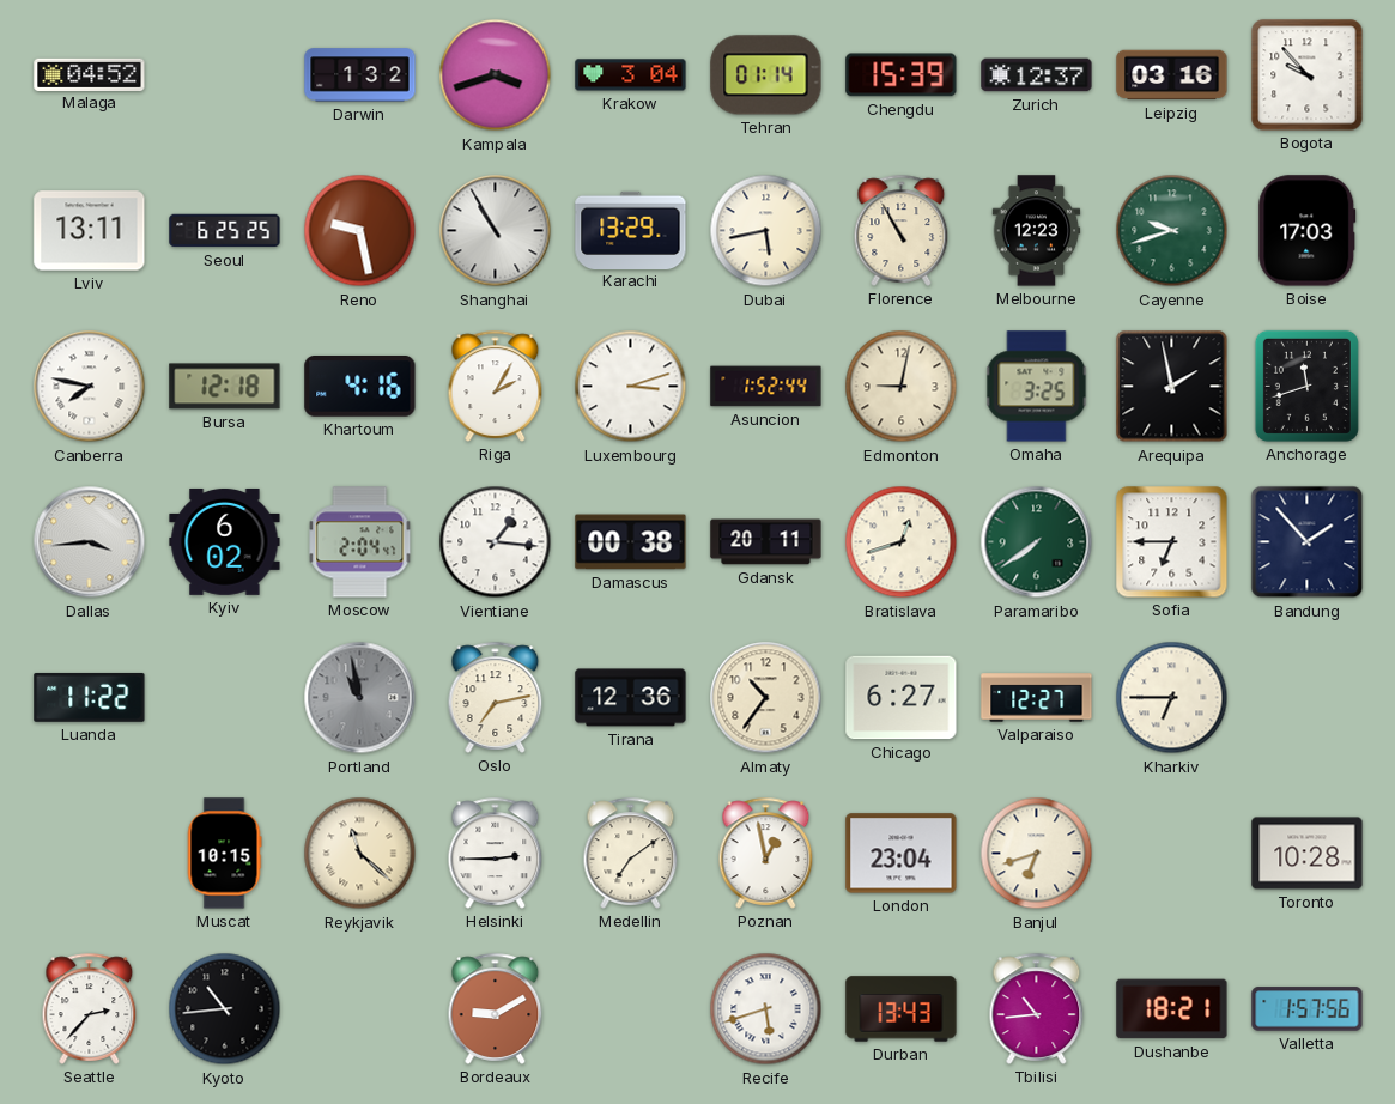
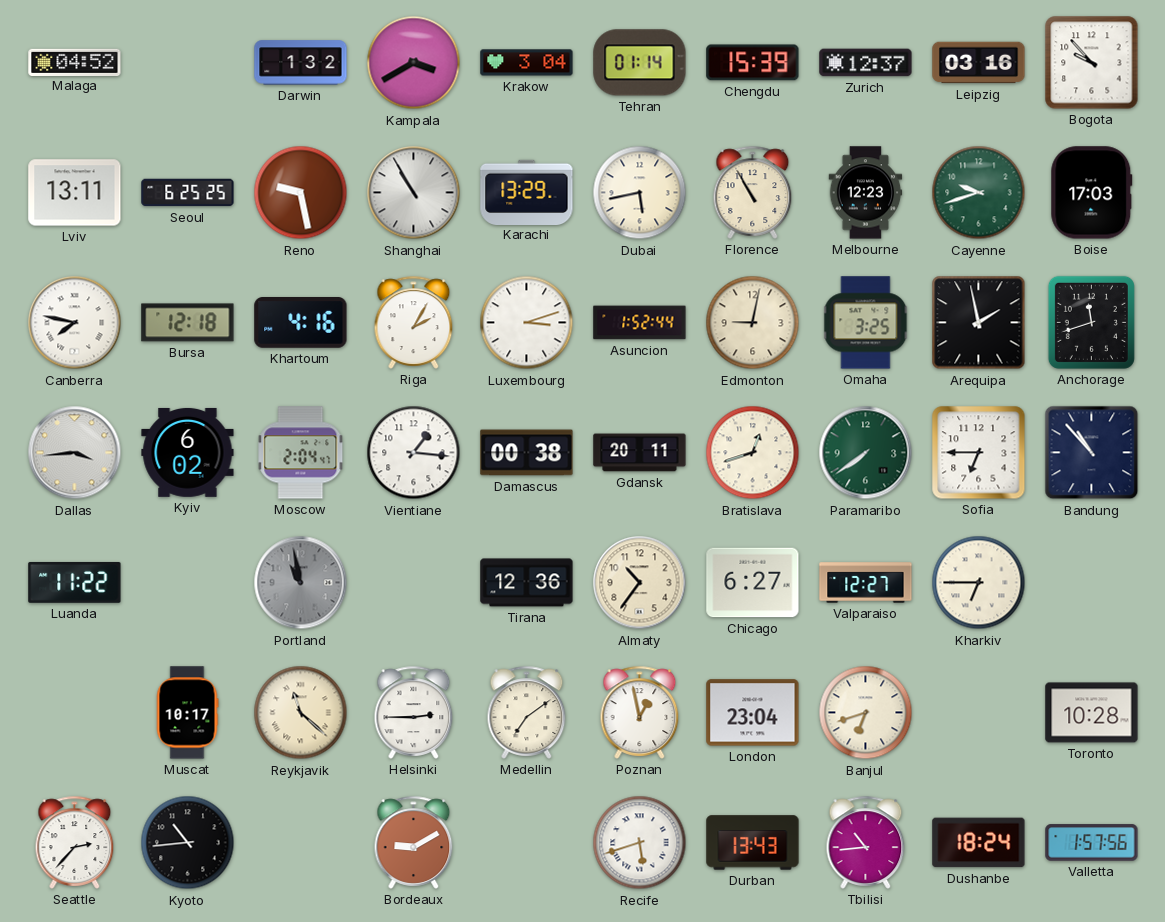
Kampala: 3:42 -> 3:40
Bandung: 1:53 -> 10:53
Oslo: 7:13 -> none
Muscat: 10:15 -> 10:17
Dushanbe: 18:21 -> 18:24
